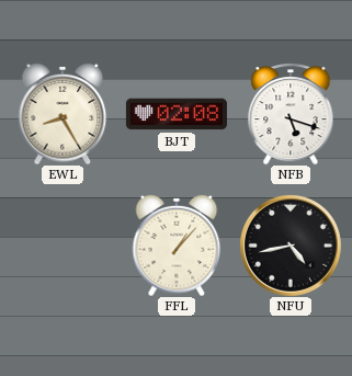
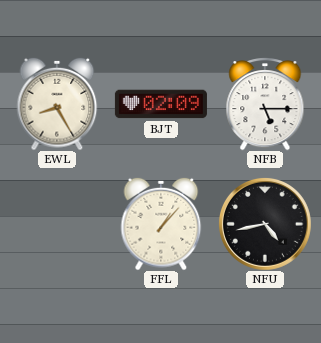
BJT: 02:08 -> 02:09
NFB: 5:18 -> 5:15
